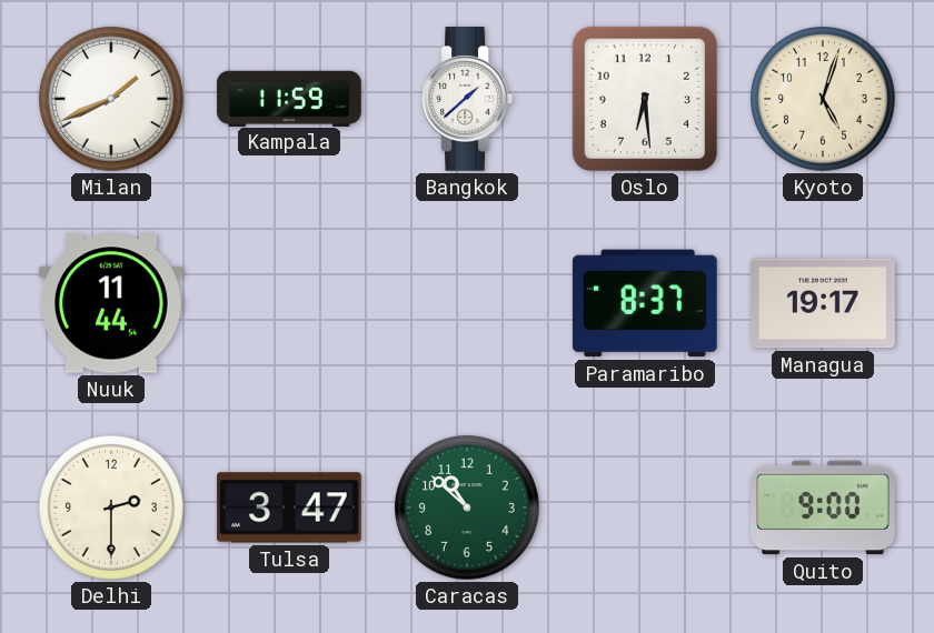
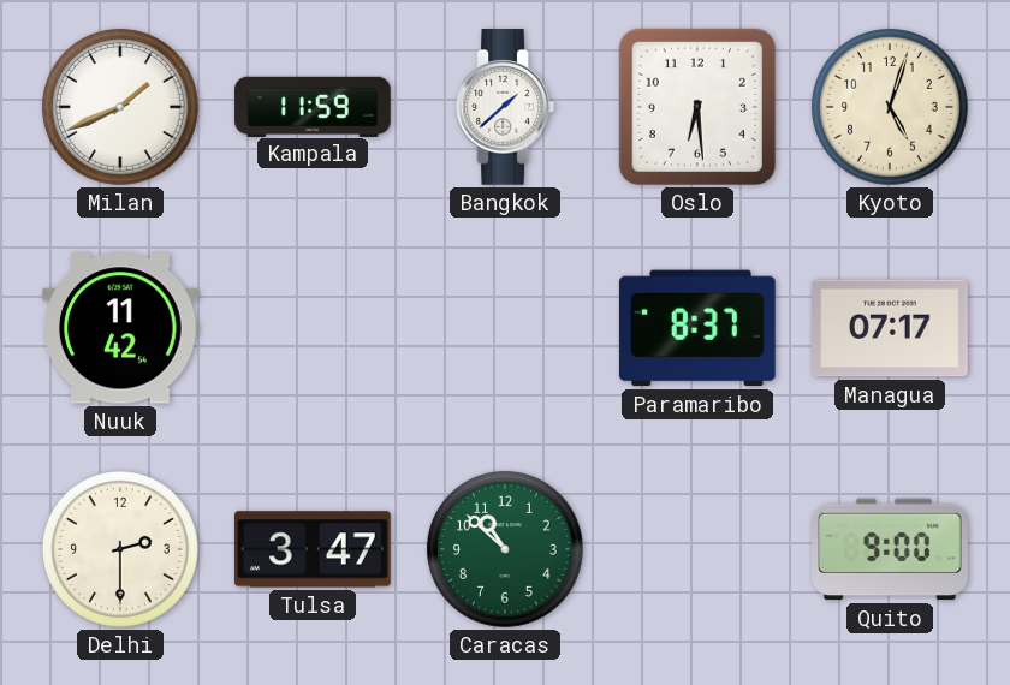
Nuuk: 11:44 -> 11:42
Managua: 19:17 -> 07:17
